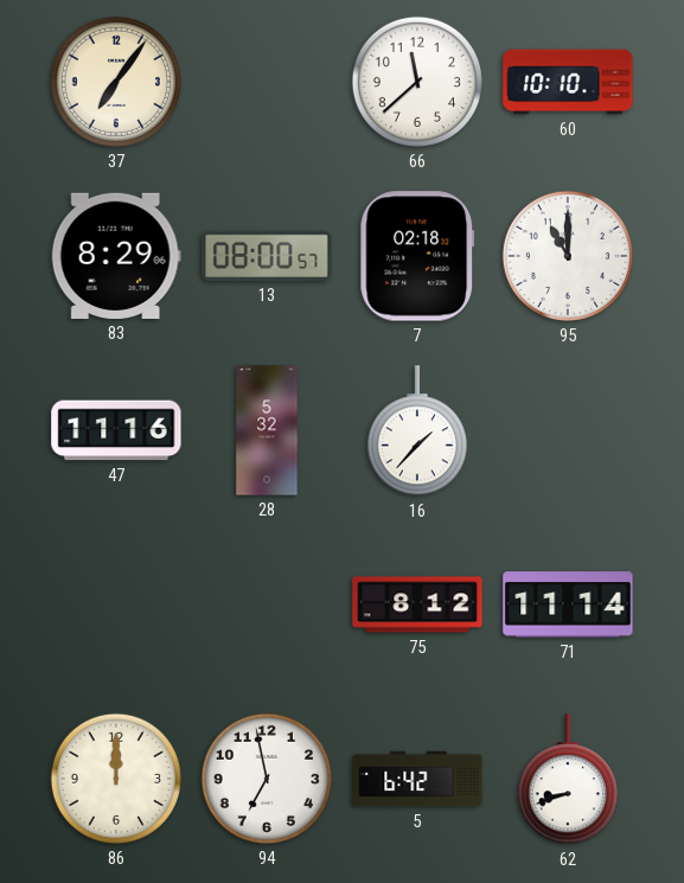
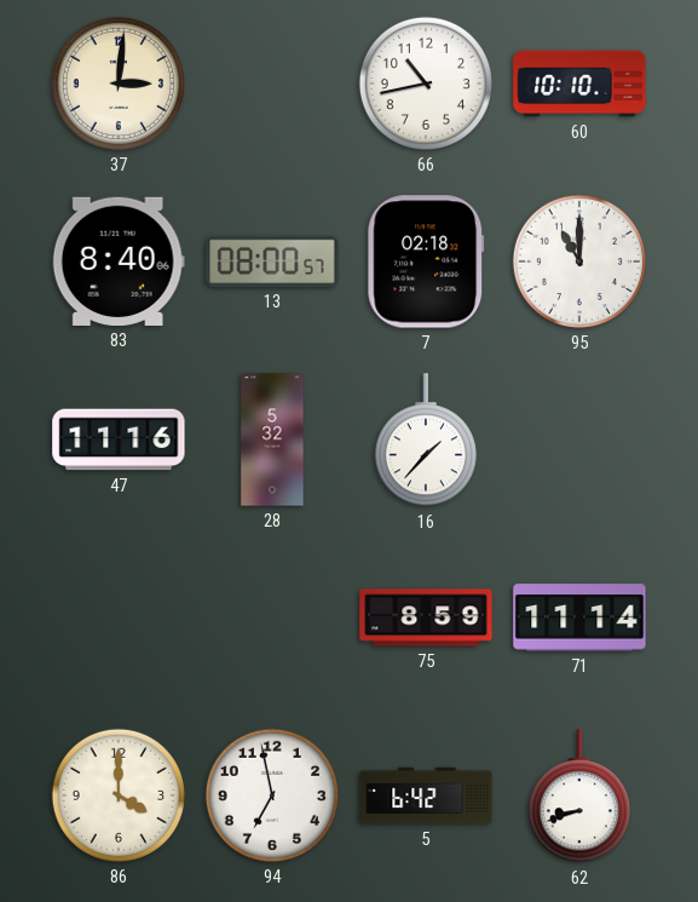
37: 7:06 -> 3:01
66: 11:38 -> 10:43
83: 8:29 -> 8:40
75: 8:12 -> 8:59
86: 12:00 -> 4:00
